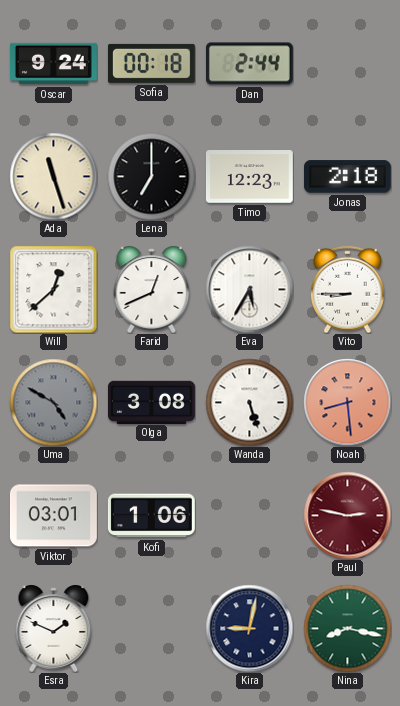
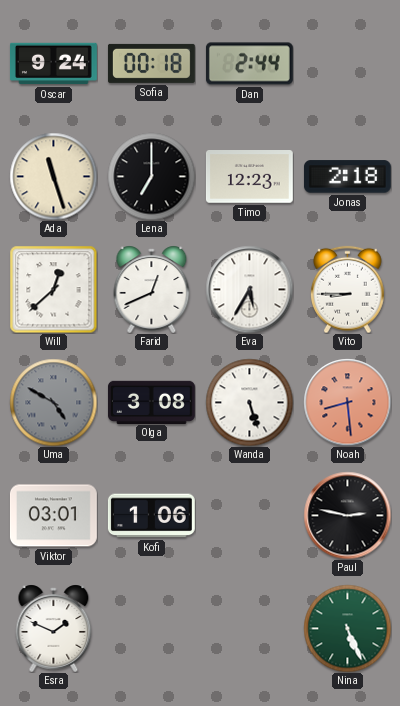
Paul dial: burgundy -> black
Kira: 9:02 -> none
Nina: 8:17 -> 5:26
